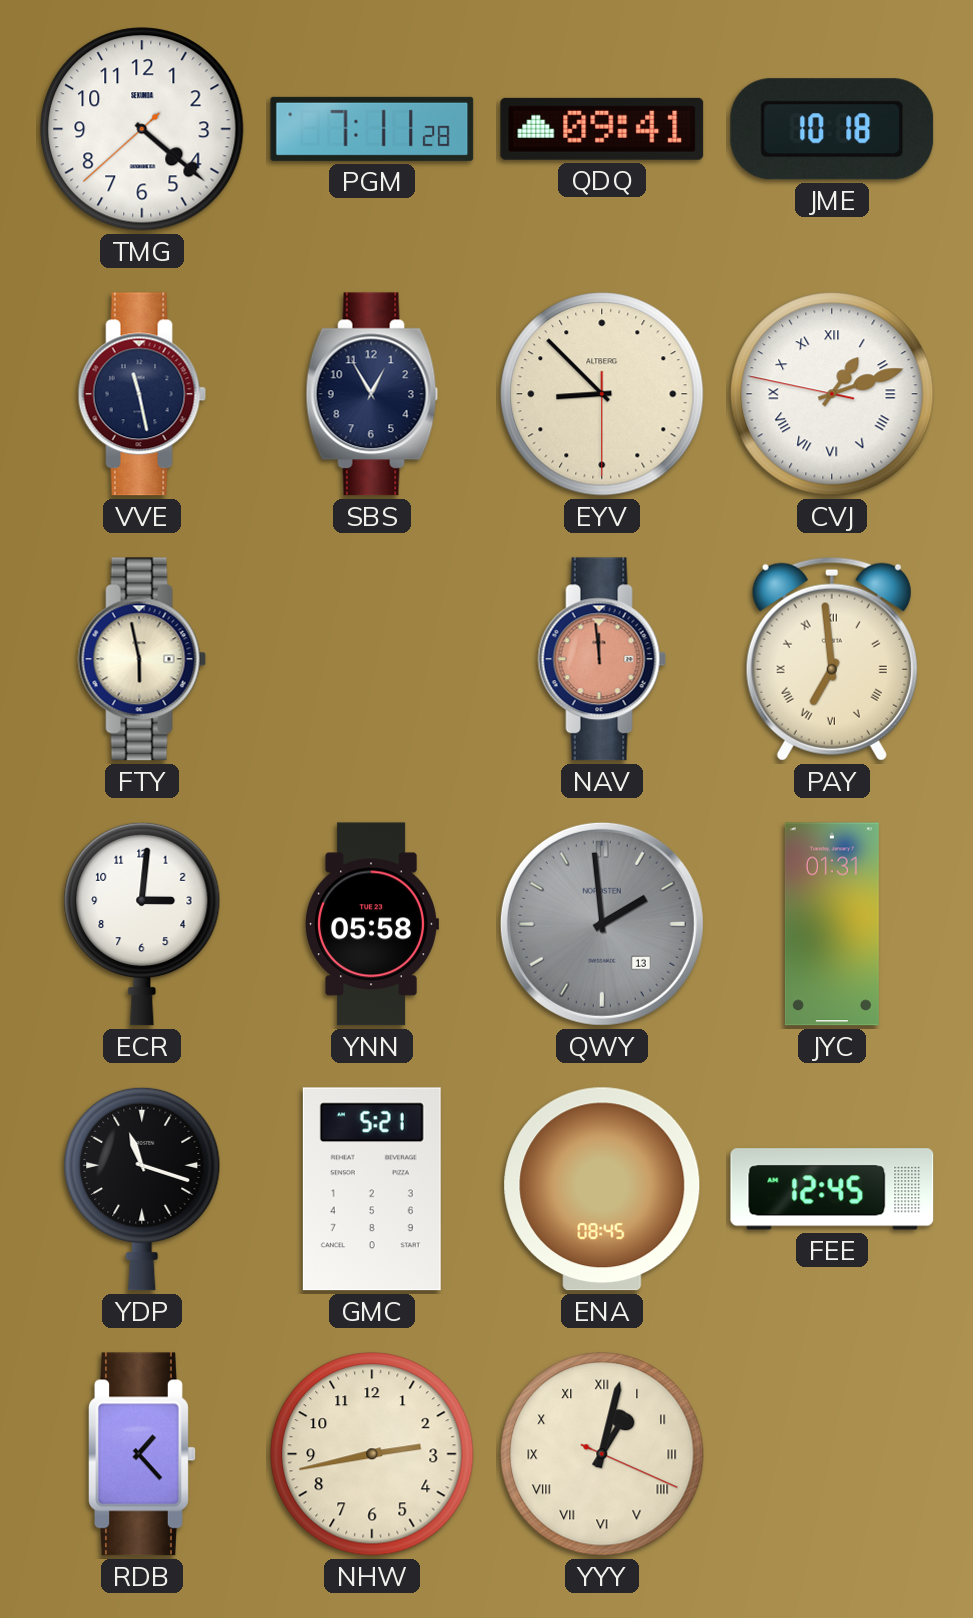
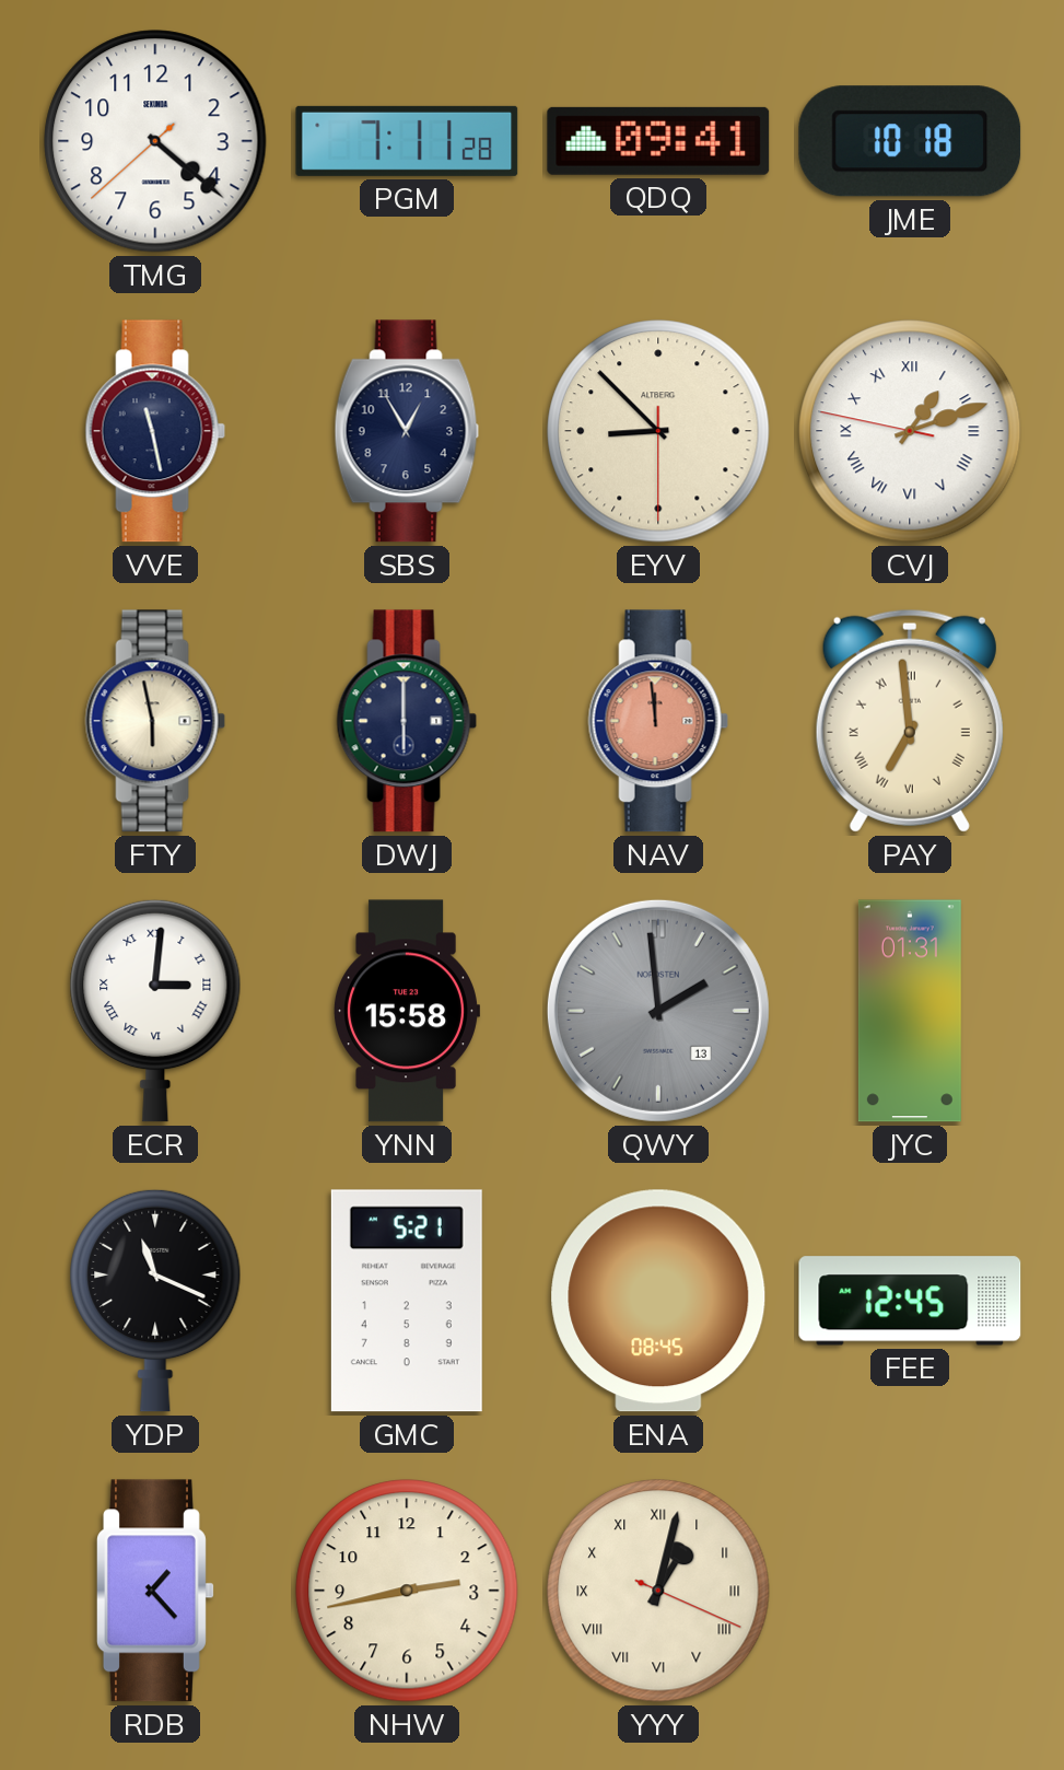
DWJ: none -> 6:00
ECR numerals: Arabic -> Roman
YNN: 05:58 -> 15:58
YDP: 11:18 -> 11:19
